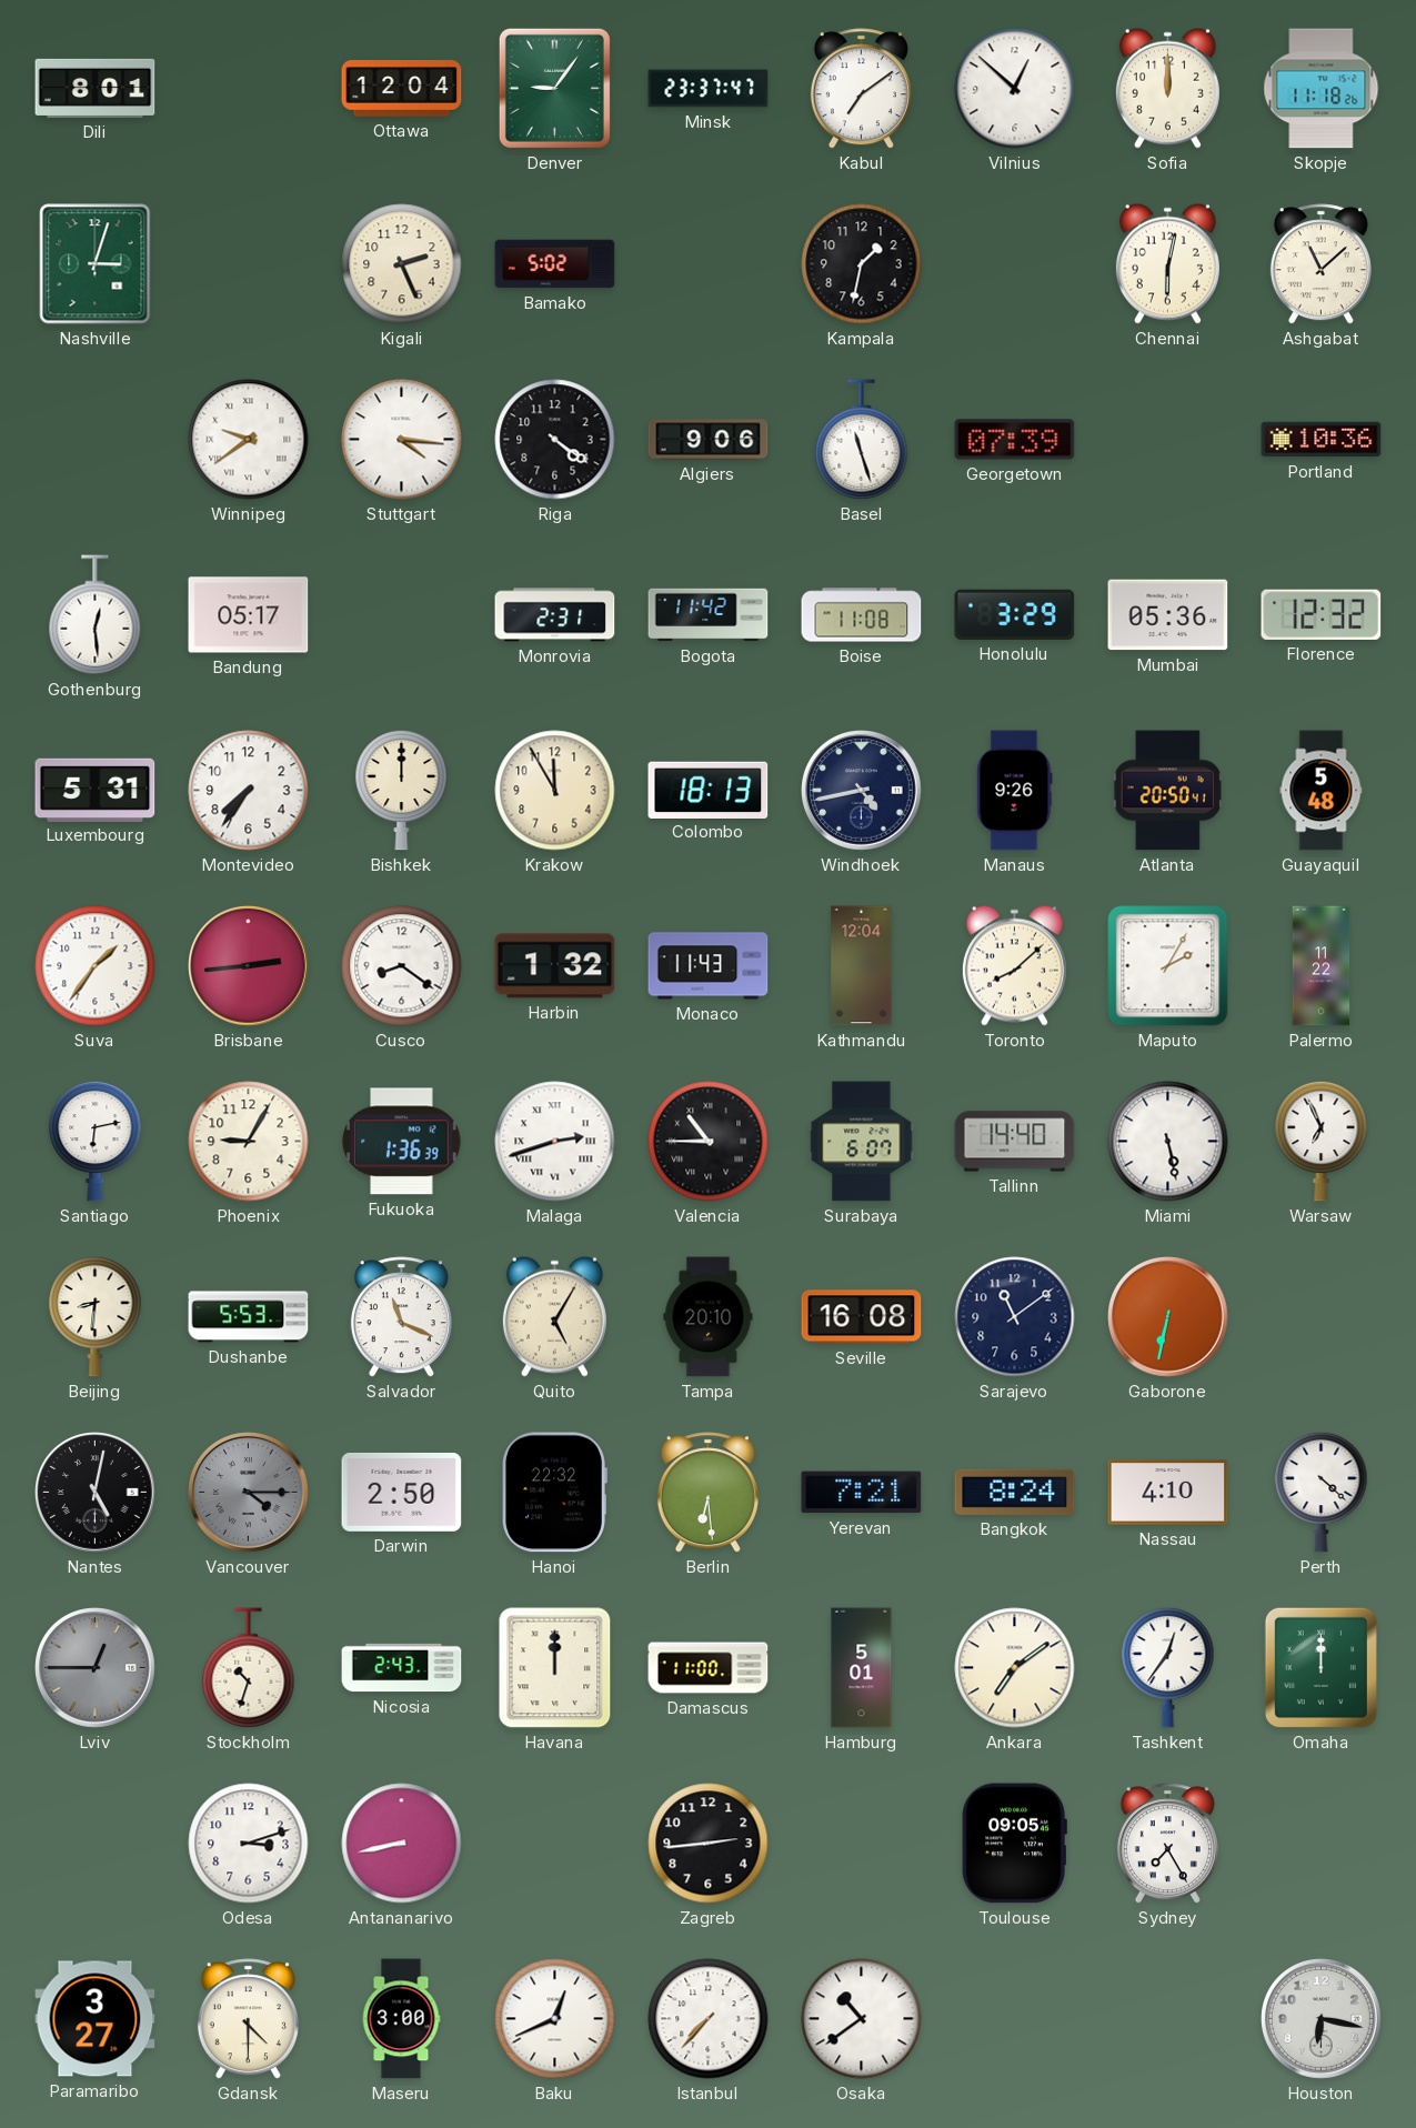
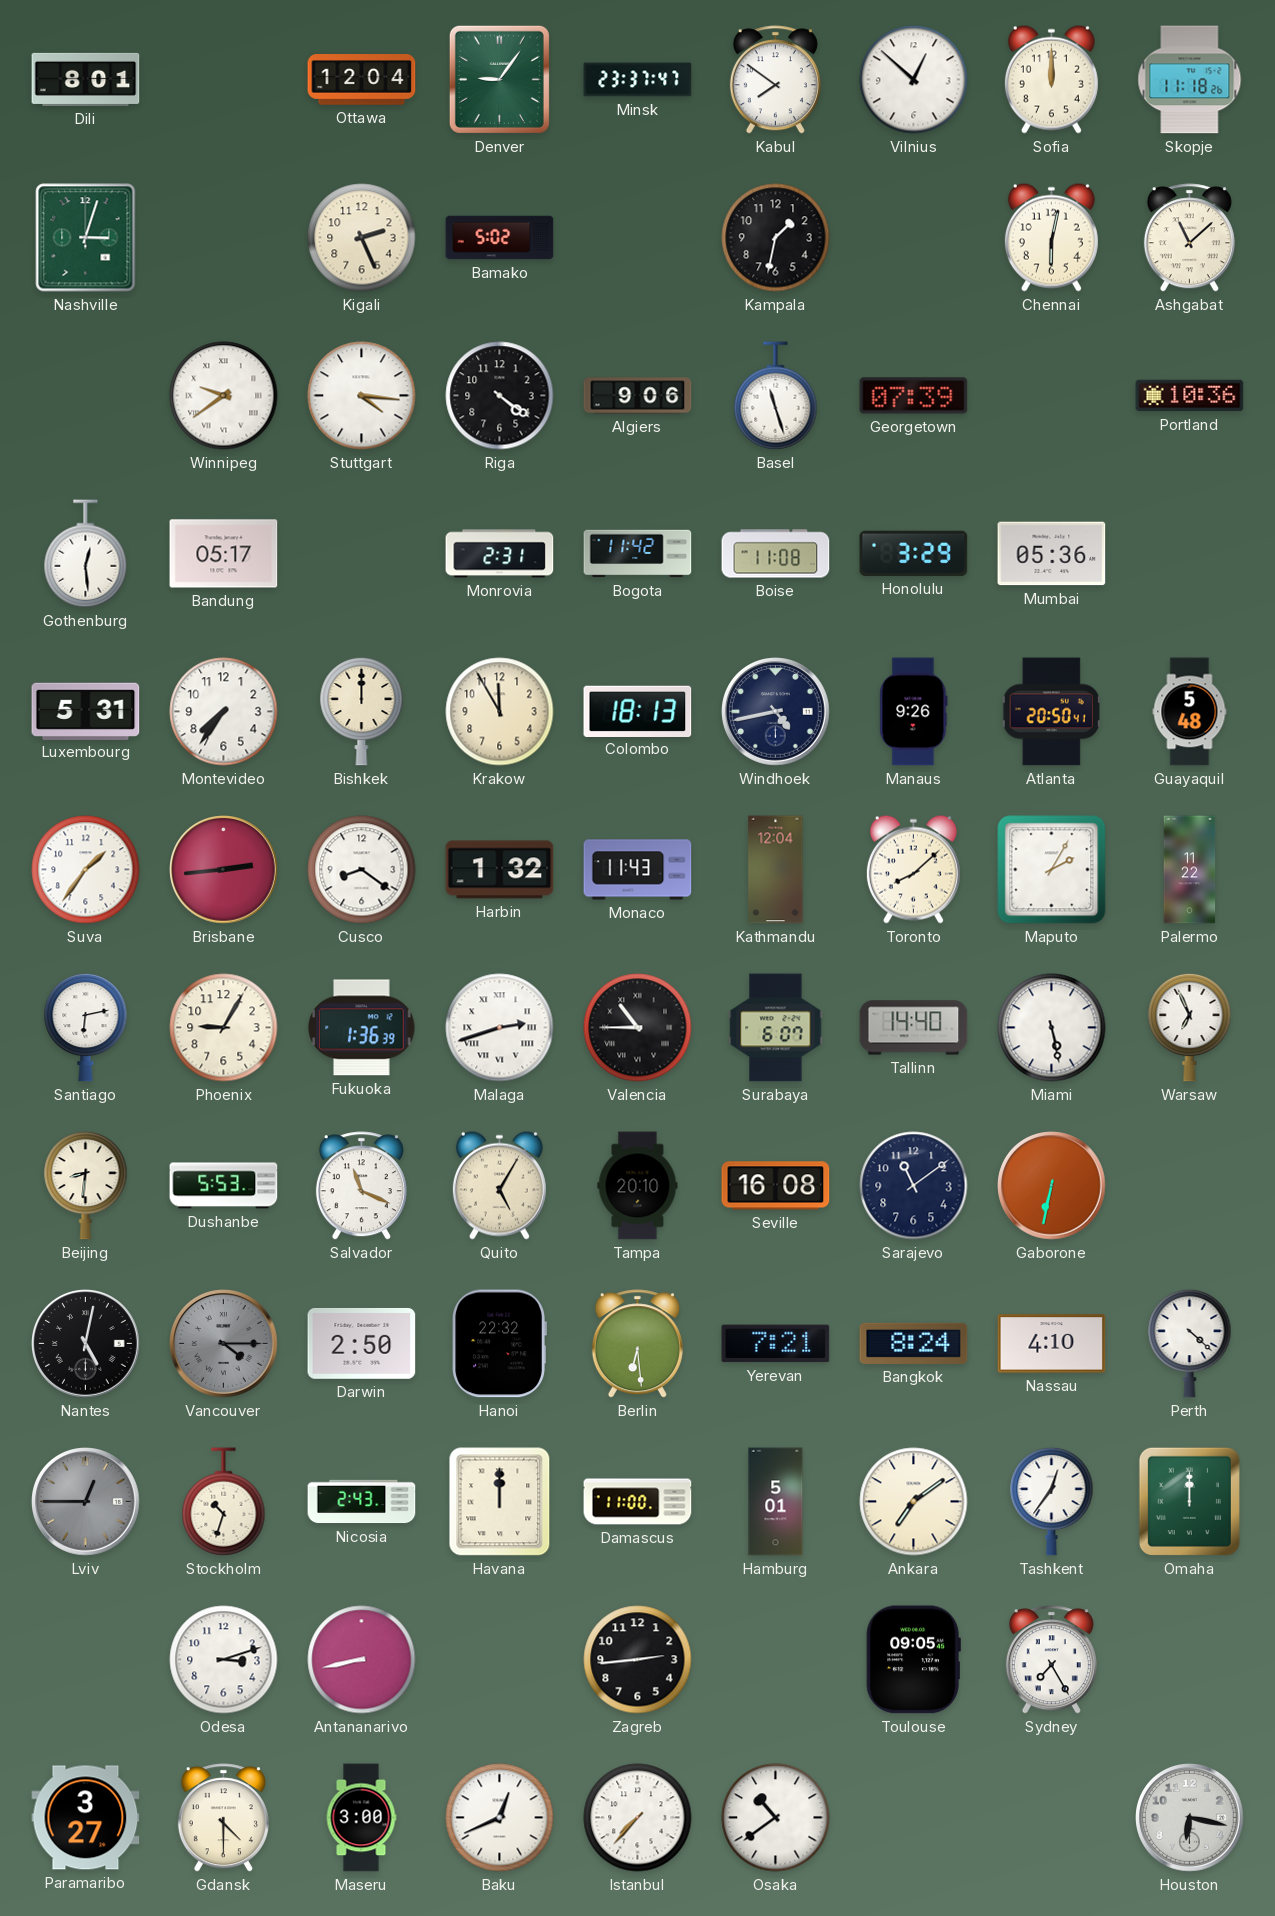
Kabul: 7:09 -> 7:51
Florence: 12:32 -> none
